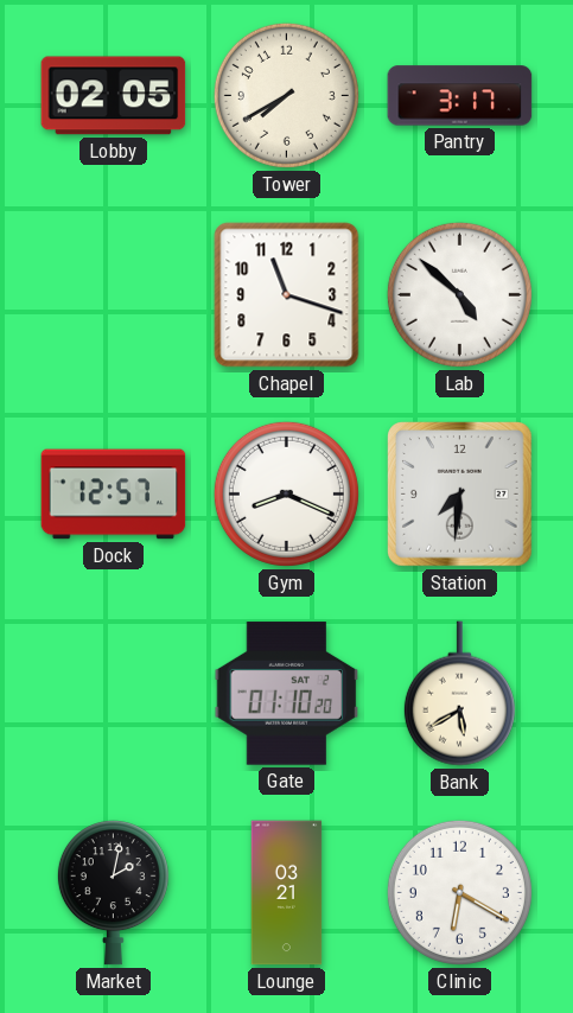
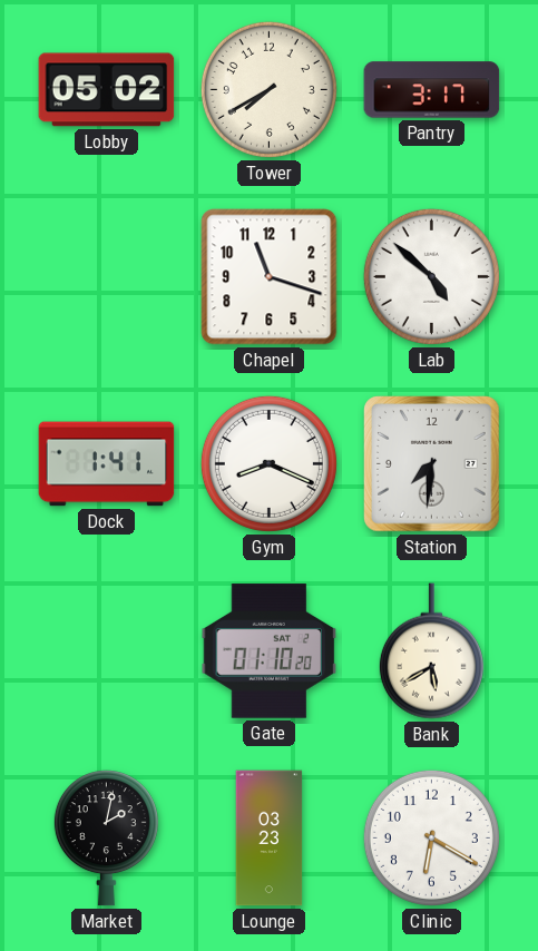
Lobby: 02:05 -> 05:02
Dock: 12:57 -> 1:41
Lounge: 03:21 -> 03:23
